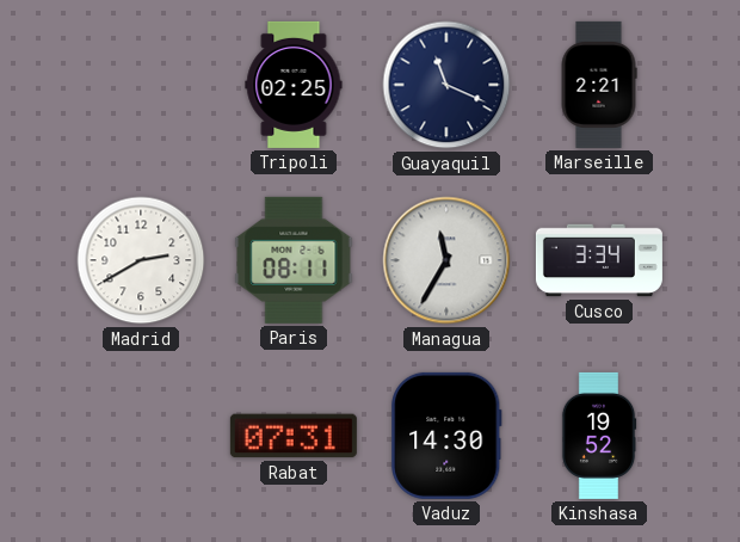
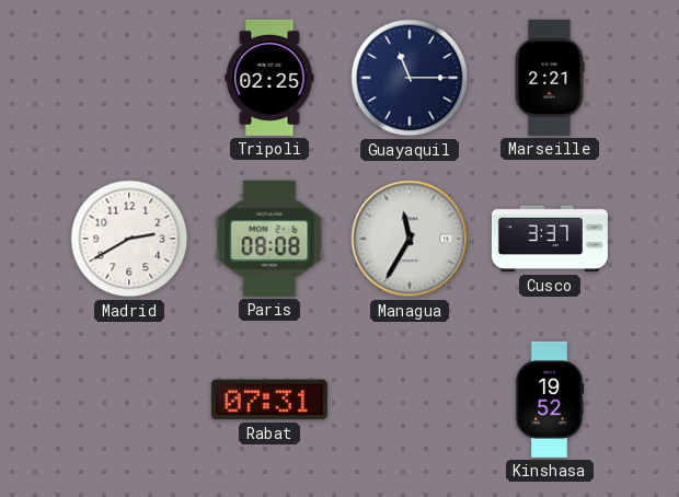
Guayaquil: 11:19 -> 11:15
Paris: 08:11 -> 08:08
Cusco: 3:34 -> 3:37
Vaduz: 14:30 -> none
